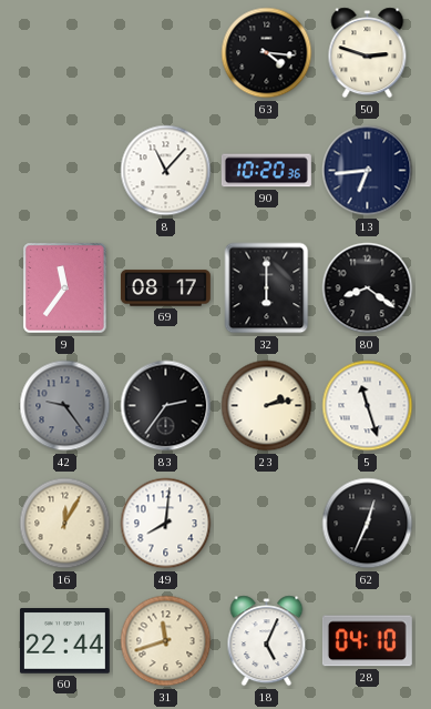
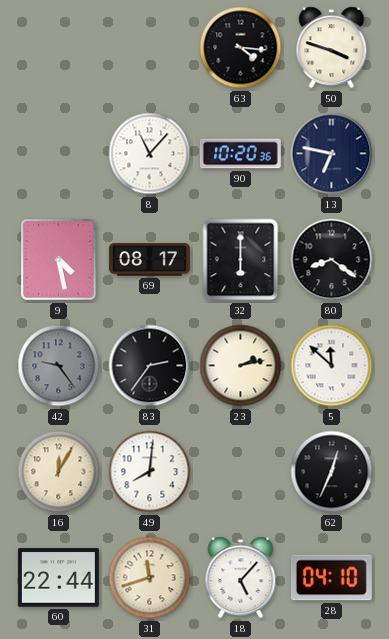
50: 2:48 -> 3:48
13: 6:44 -> 6:47
9: 11:36 -> 4:28
5: 11:27 -> 11:52
18: 5:04 -> 5:07
